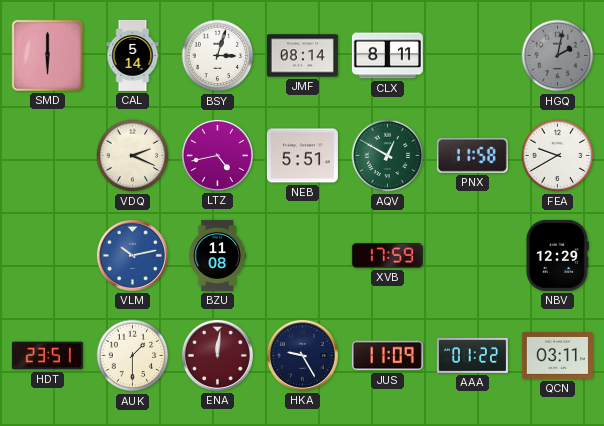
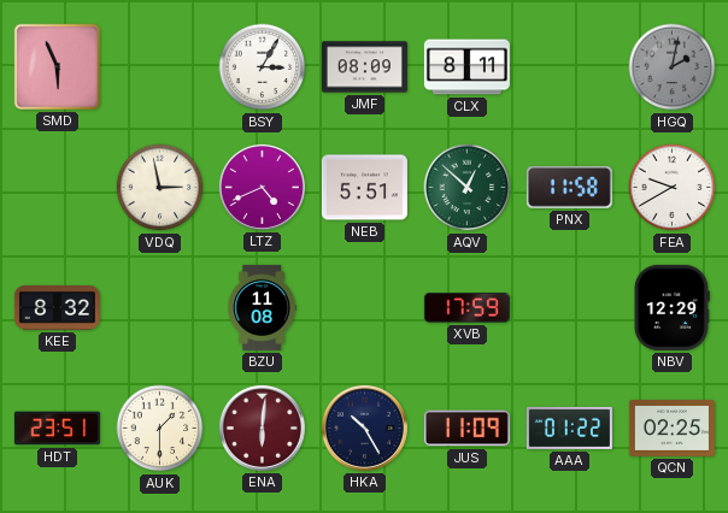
SMD: 6:00 -> 5:56
CAL: 5:14 -> none
BSY: 3:03 -> 3:05
JMF: 08:14 -> 08:09
VDQ: 2:19 -> 2:58
LTZ: 4:43 -> 4:41
AQV: 12:50 -> 12:52
KEE: none -> 8:32
VLM: 10:13 -> none
ENA: 12:01 -> 6:01
HKA: 9:25 -> 10:25
QCN: 03:11 -> 02:25
